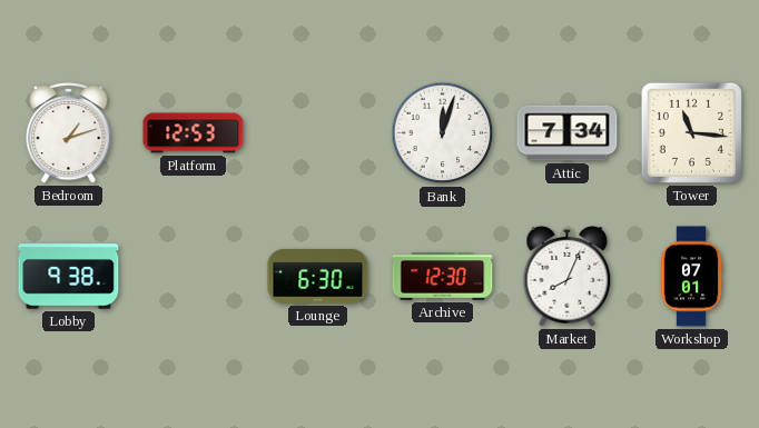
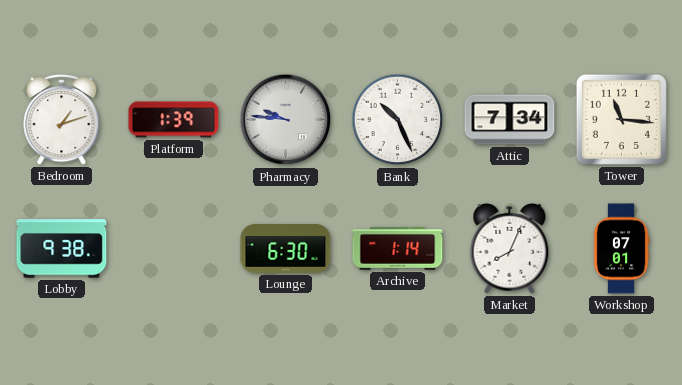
Platform: 12:53 -> 1:39
Pharmacy: none -> 9:46
Bank: 12:03 -> 10:26
Archive: 12:30 -> 1:14
